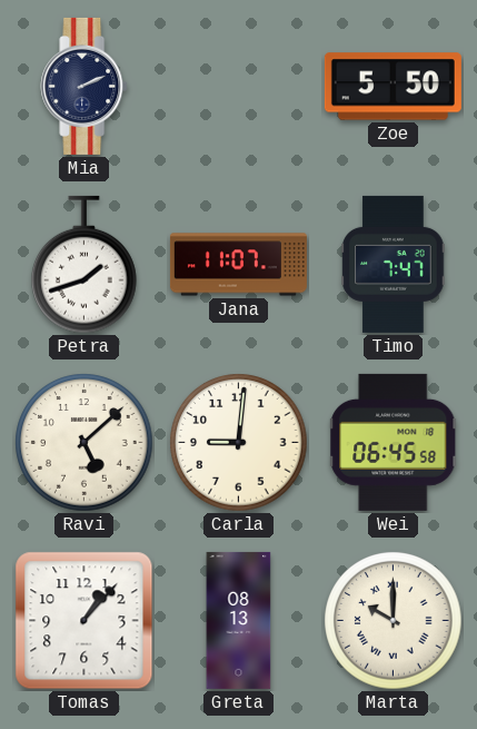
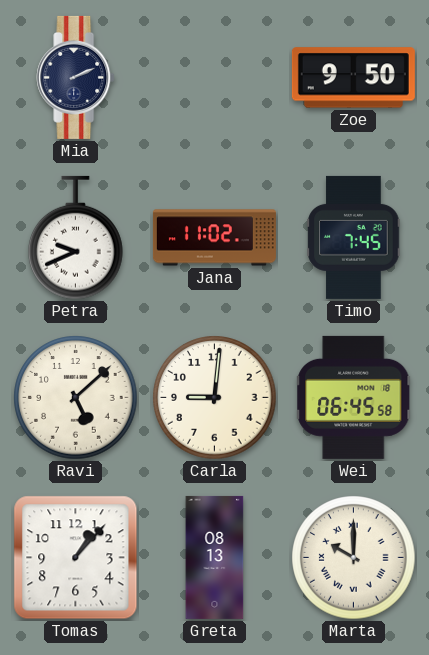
Zoe: 5:50 -> 9:50
Petra: 1:42 -> 9:41
Jana: 11:07 -> 11:02
Timo: 7:47 -> 7:45
